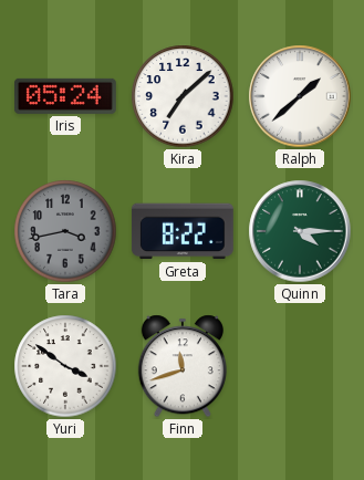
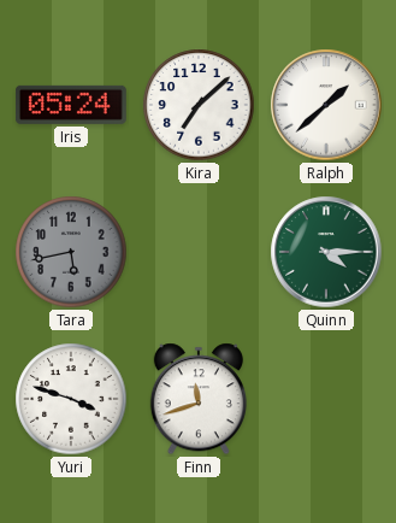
Tara: 3:43 -> 5:43
Greta: 8:22 -> none
Yuri: 3:51 -> 3:48
